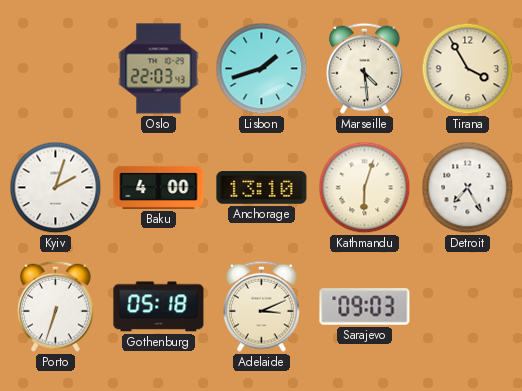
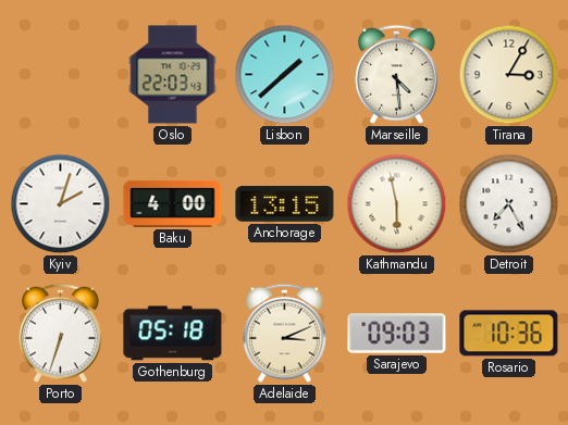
Lisbon: 1:42 -> 1:38
Tirana: 3:55 -> 3:05
Anchorage: 13:10 -> 13:15
Kathmandu: 6:03 -> 5:58
Rosario: none -> 10:36
